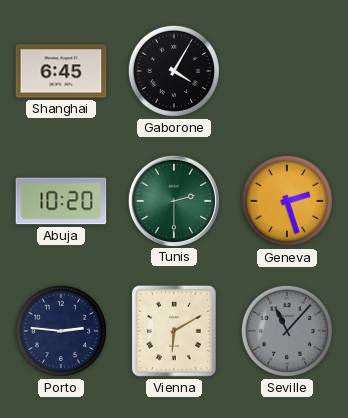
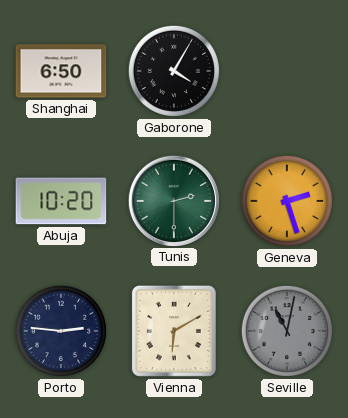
Shanghai: 6:45 -> 6:50
Seville: 11:07 -> 11:02
